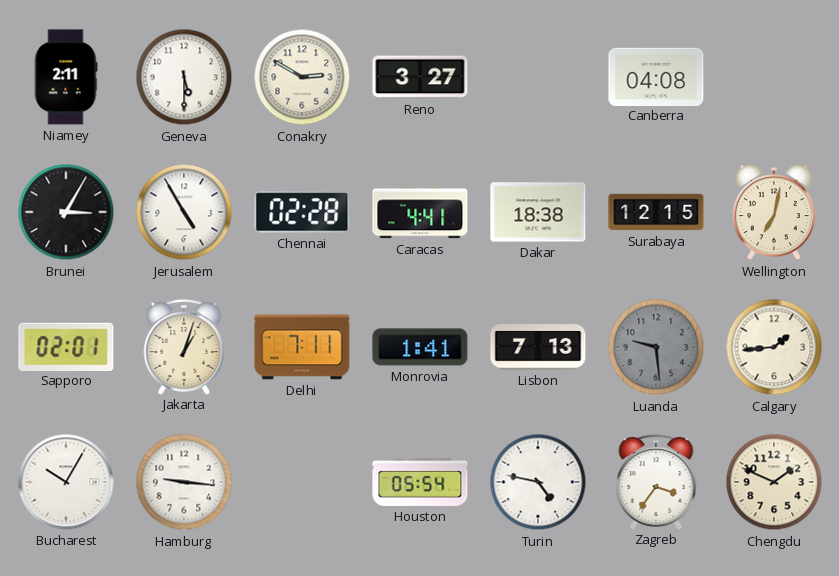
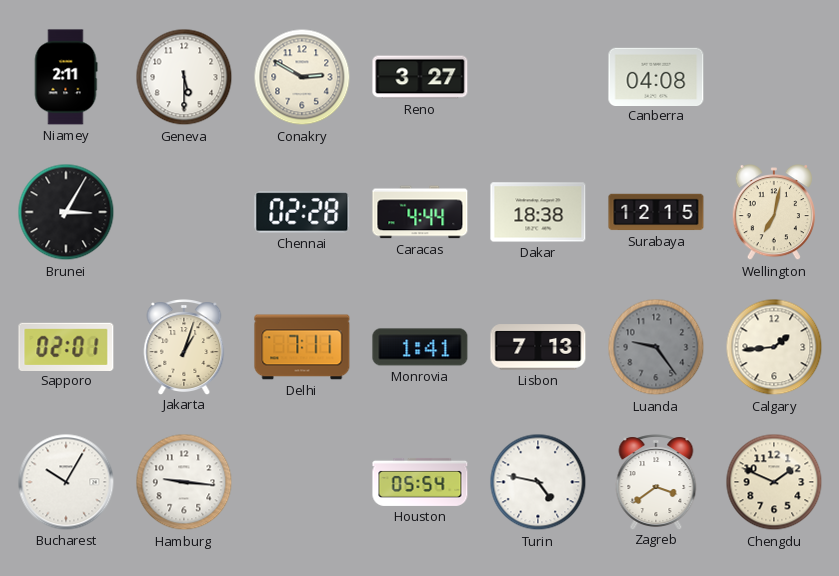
Jerusalem: 4:55 -> none
Caracas: 4:41 -> 4:44
Luanda: 9:29 -> 9:24
Zagreb: 3:36 -> 3:39
